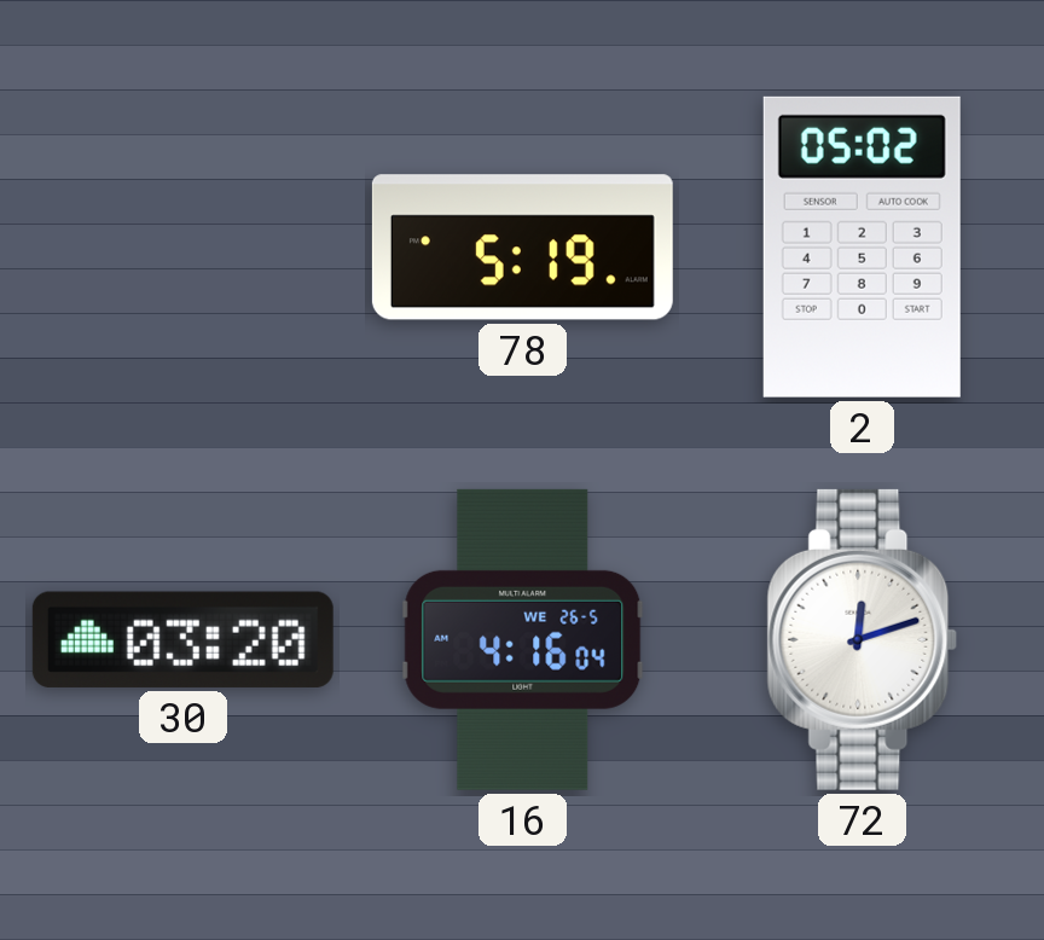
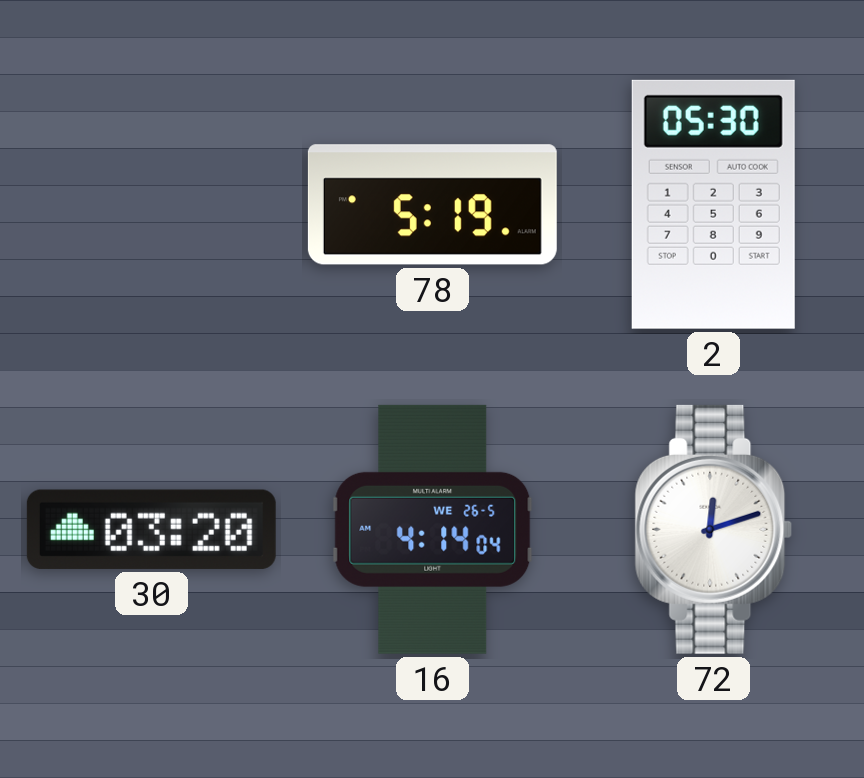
2: 05:02 -> 05:30
16: 4:16 -> 4:14
